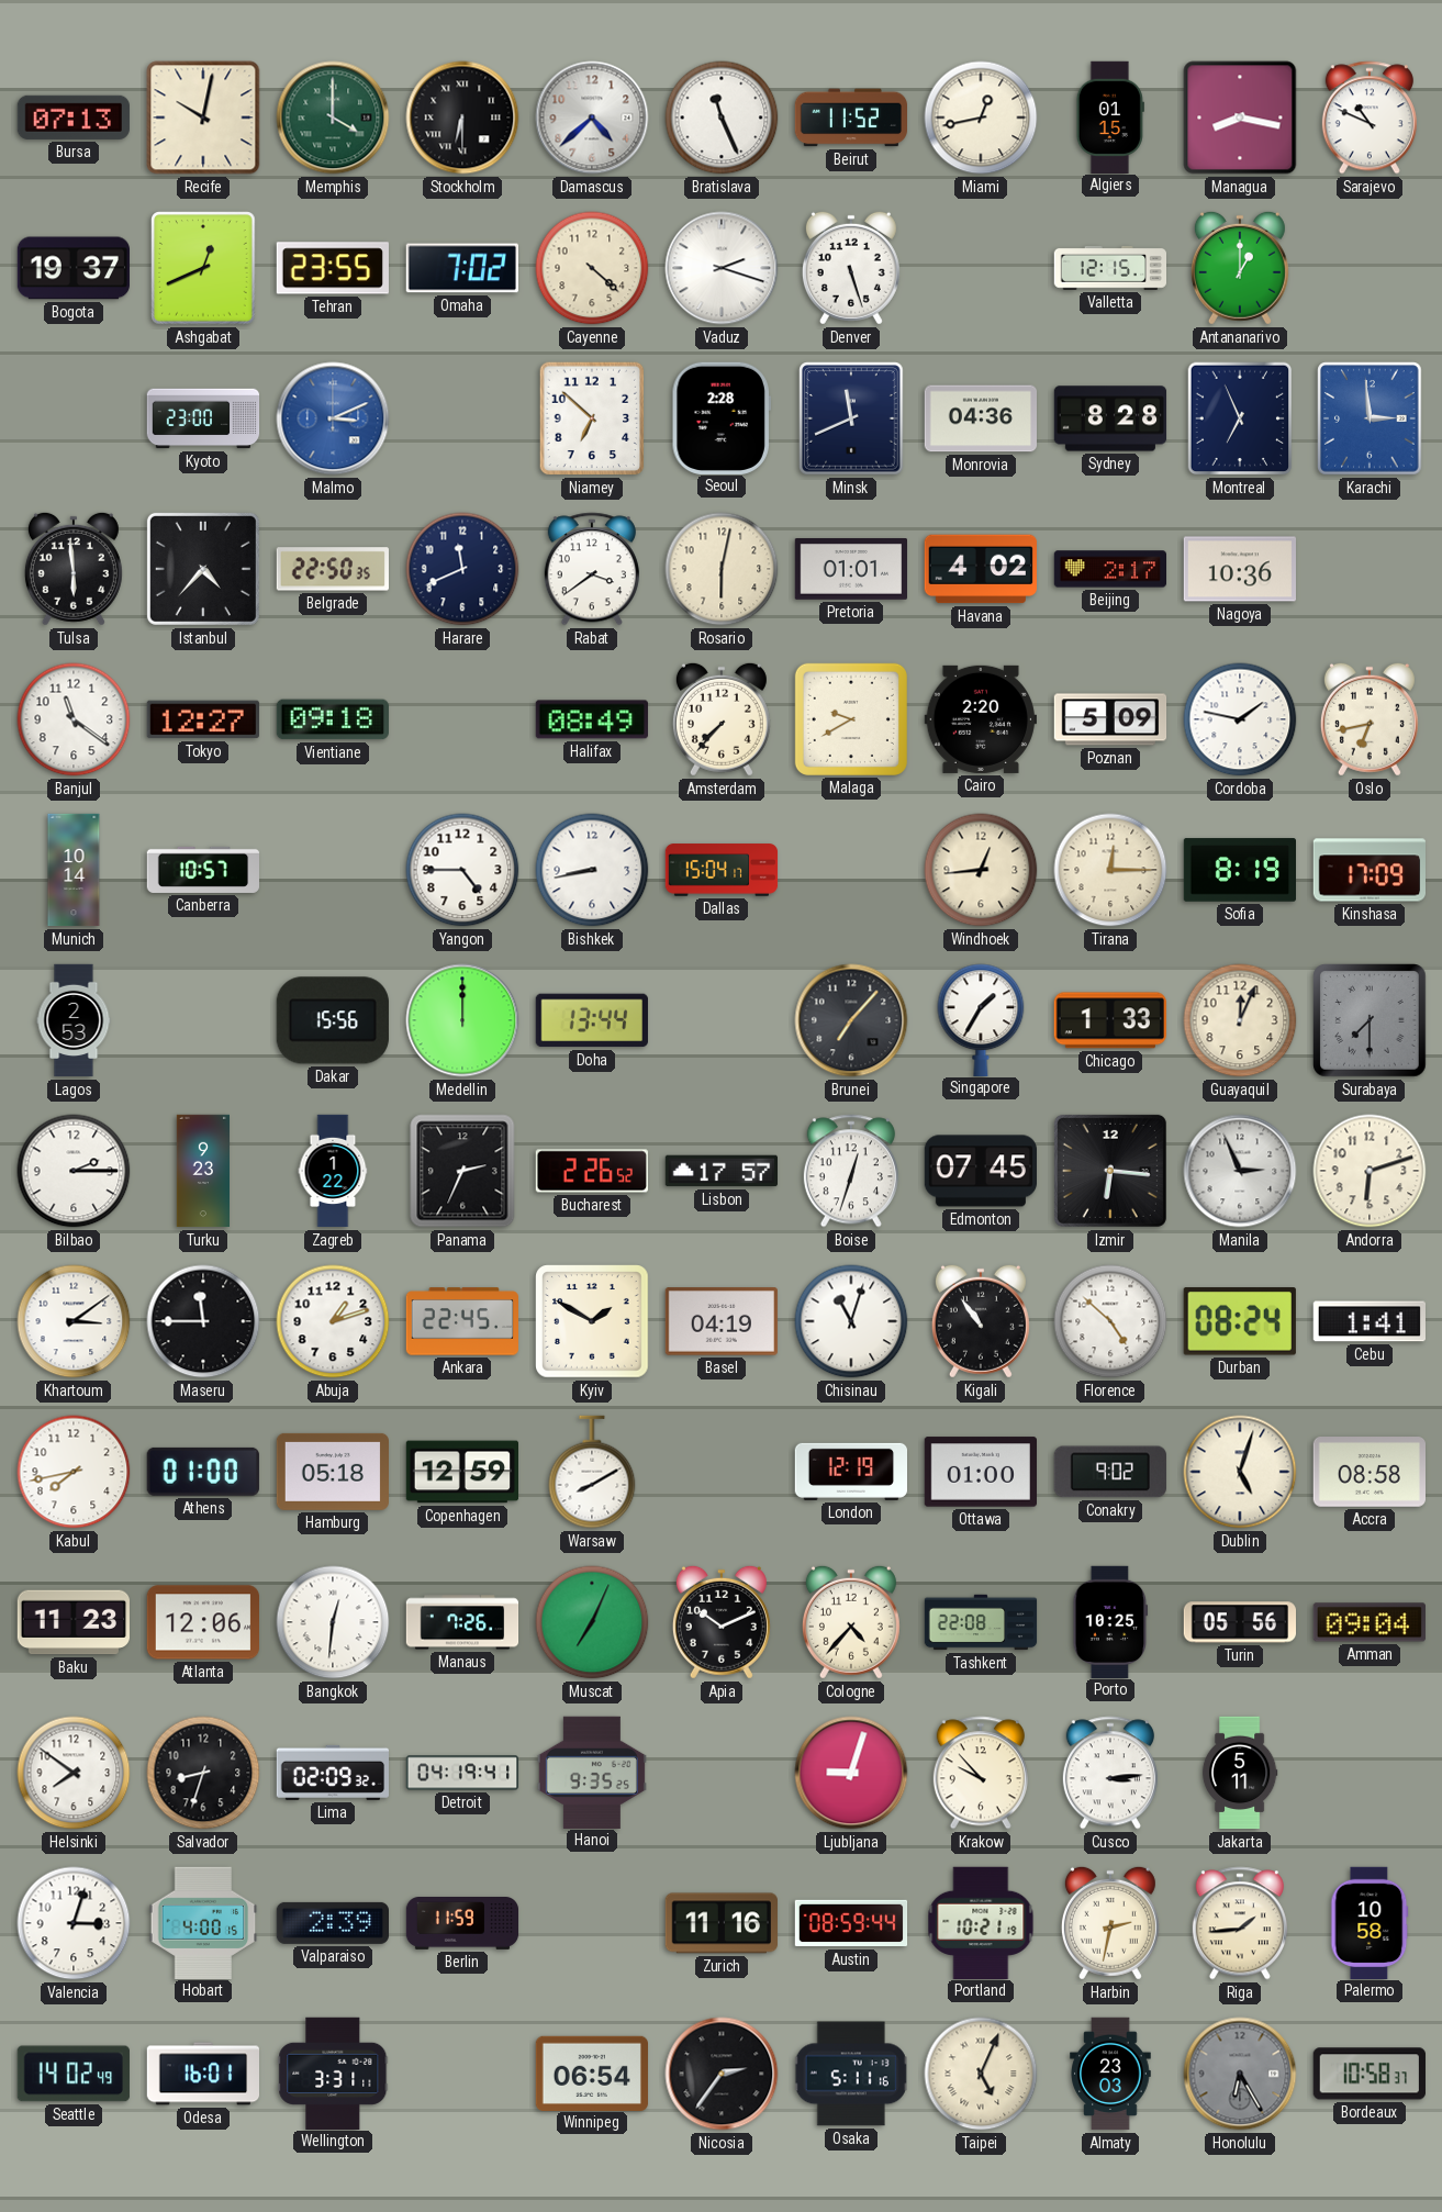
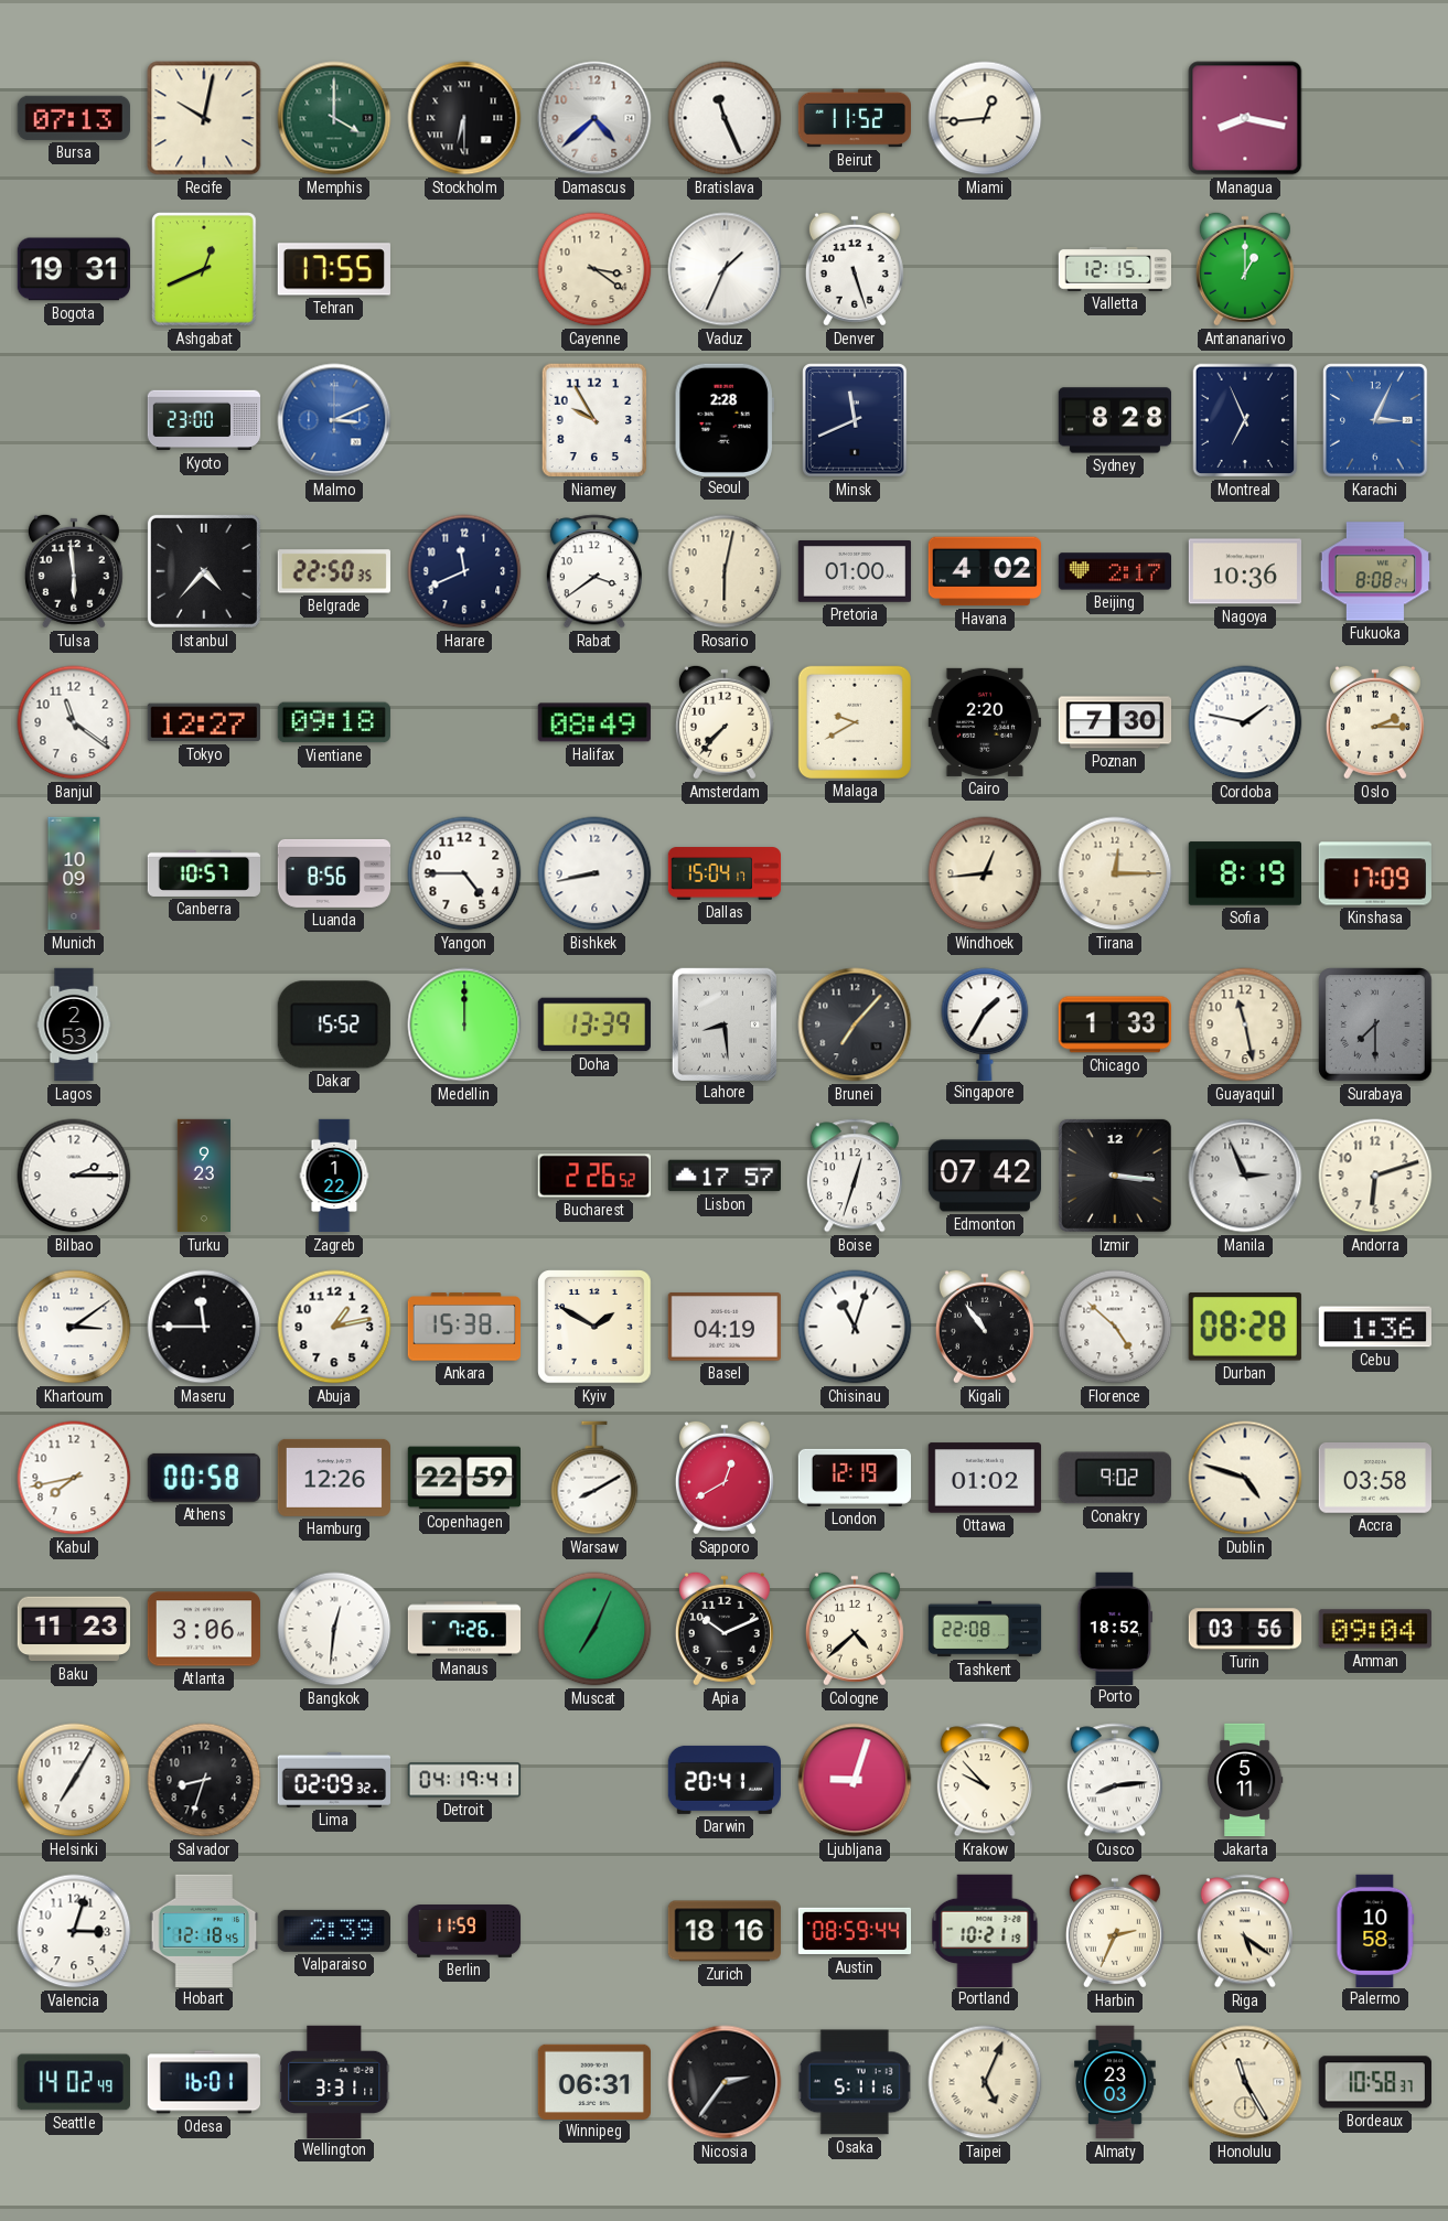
Miami: 12:43 -> 12:44
Algiers: 01:15 -> none
Sarajevo: 10:49 -> none
Bogota: 19:37 -> 19:31
Tehran: 23:55 -> 17:55
Omaha: 7:02 -> none
Cayenne: 4:22 -> 3:21
Vaduz: 2:18 -> 1:34
Niamey: 6:52 -> 9:55
Monrovia: 04:36 -> none
Karachi: 2:59 -> 3:04
Pretoria: 01:01 -> 01:00
Fukuoka: none -> 8:08
Poznan: 5:09 -> 7:30
Oslo: 6:43 -> 2:15
Munich: 10:14 -> 10:09
Luanda: none -> 8:56
Dakar: 15:56 -> 15:52
Doha: 13:44 -> 13:39
Lahore: none -> 8:29
Guayaquil: 12:04 -> 11:28
Panama: 2:34 -> none
Edmonton: 07:45 -> 07:42
Izmir: 6:16 -> 3:16
Abuja: 1:12 -> 1:13
Ankara: 22:45 -> 15:38
Durban: 08:24 -> 08:28
Cebu: 1:41 -> 1:36
Athens: 01:00 -> 00:58
Hamburg: 05:18 -> 12:26
Copenhagen: 12:59 -> 22:59
Sapporo: none -> 12:40
Ottawa: 01:00 -> 01:02
Dublin: 5:03 -> 4:48
Accra: 08:58 -> 03:58
Atlanta: 12:06 -> 3:06
Cologne: 4:37 -> 4:38
Porto: 10:25 -> 18:52
Turin: 05:56 -> 03:56
Helsinki: 7:51 -> 7:05
Hanoi: 9:35 -> none
Darwin: none -> 20:41
Cusco: 3:14 -> 8:14
Hobart: 4:00 -> 12:18
Zurich: 11:16 -> 18:16
Harbin: 2:32 -> 2:34
Riga: 1:44 -> 5:21
Winnipeg: 06:54 -> 06:31
Honolulu: 6:25 -> 11:25
Honolulu dial: grey -> cream
